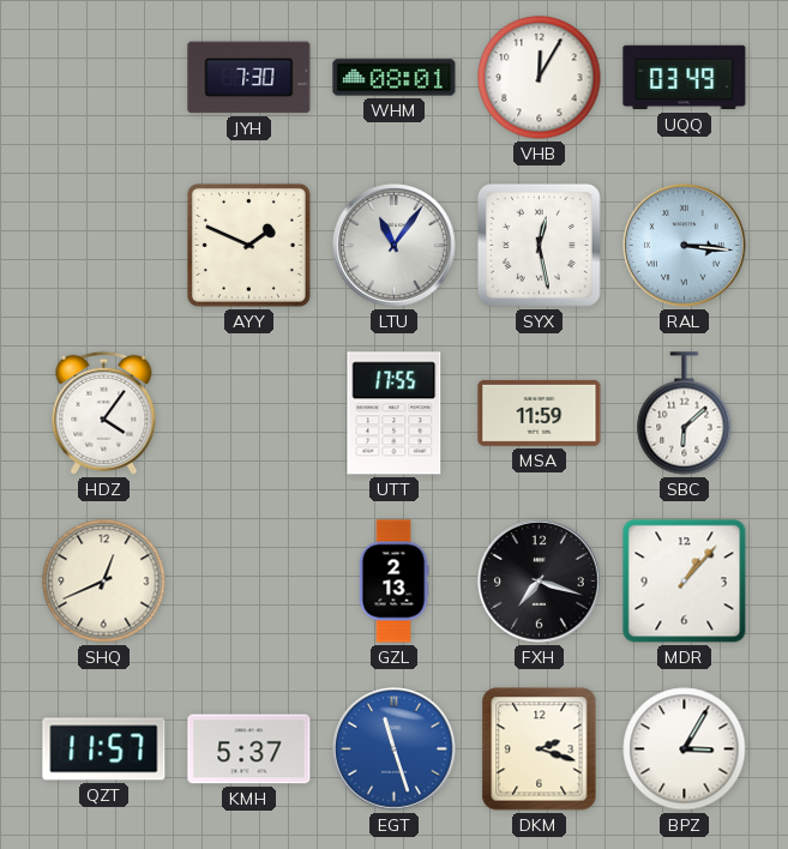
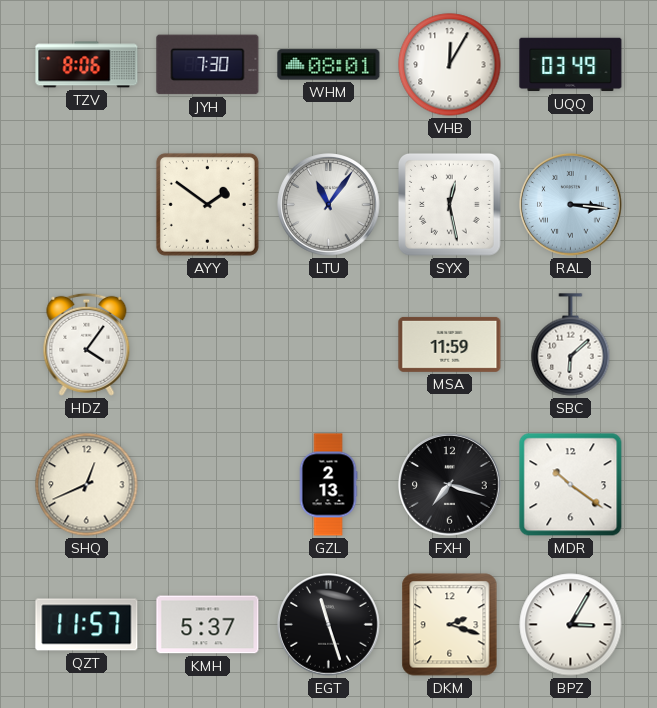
TZV: none -> 8:06
AYY: 1:49 -> 1:51
UTT: 17:55 -> none
MDR: 1:07 -> 10:21
EGT dial: blue -> black
